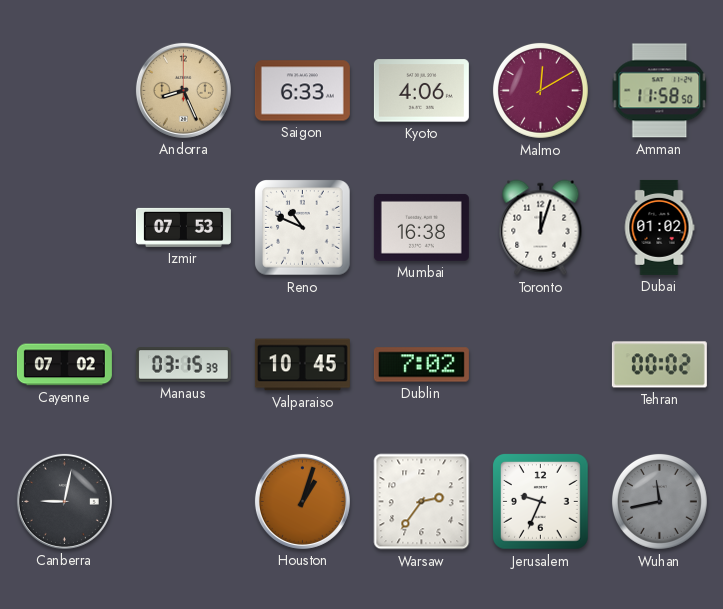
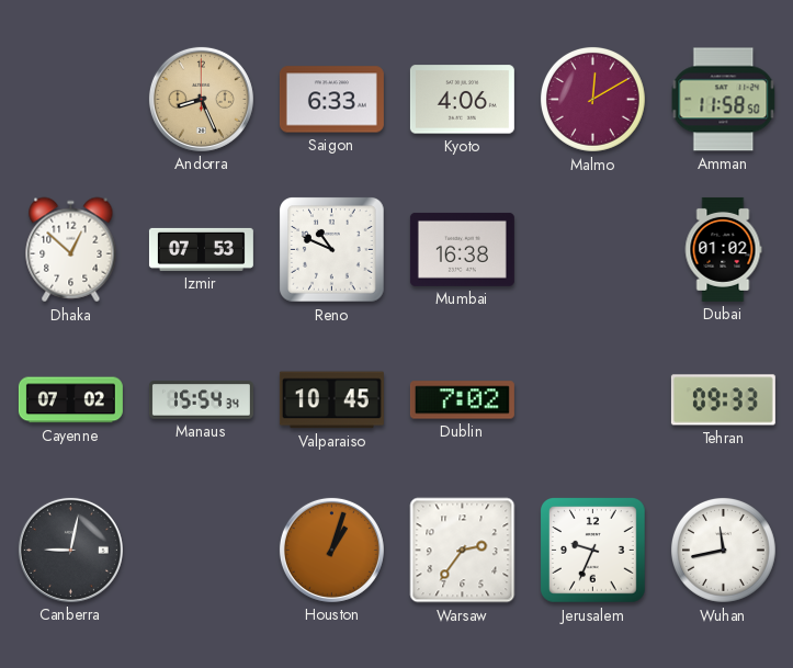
Dhaka: none -> 12:52
Toronto: 12:03 -> none
Manaus: 03:15 -> 15:54
Tehran: 00:02 -> 09:33
Wuhan dial: grey -> white
